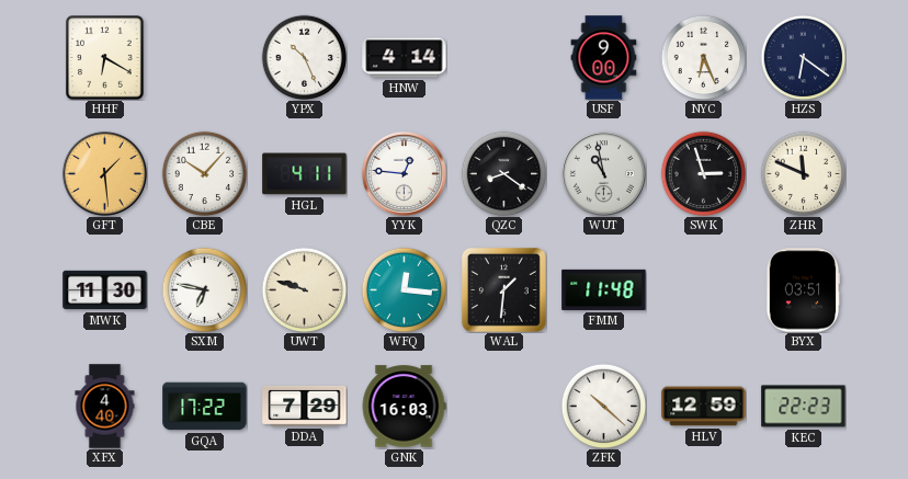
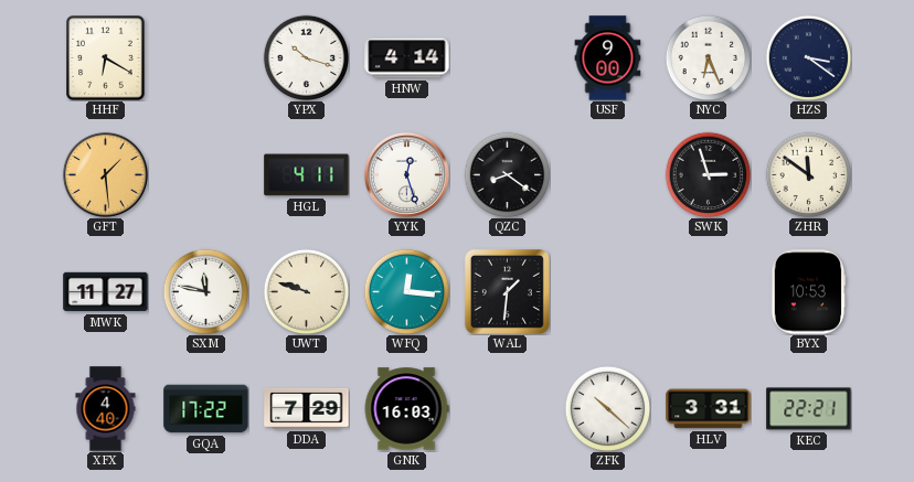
YPX: 10:26 -> 10:18
HZS: 6:21 -> 3:21
CBE: 10:07 -> none
YYK: 12:46 -> 12:27
WUT: 10:58 -> none
ZHR: 11:49 -> 11:51
MWK: 11:30 -> 11:27
SXM: 6:47 -> 11:47
FMM: 11:48 -> none
BYX: 03:51 -> 10:53
HLV: 12:59 -> 3:31
KEC: 22:23 -> 22:21
